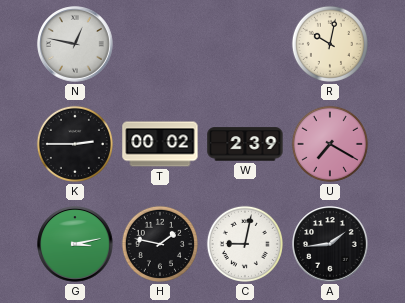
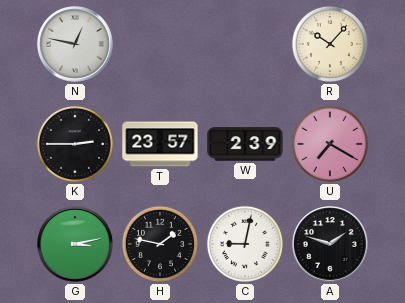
R: 10:02 -> 10:07
T: 00:02 -> 23:57
A: 1:44 -> 1:48
